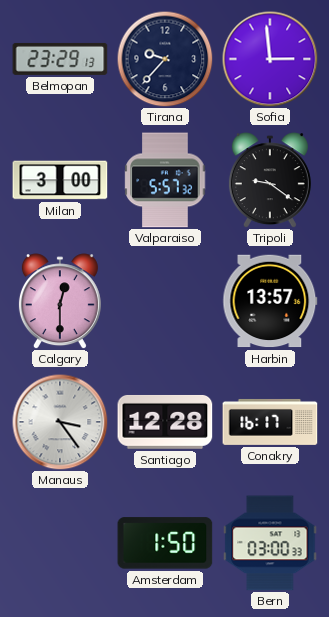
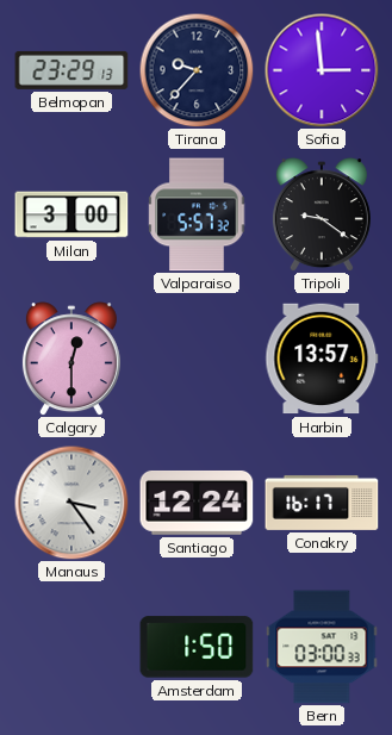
Santiago: 12:28 -> 12:24
